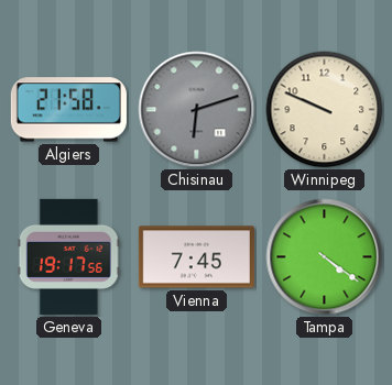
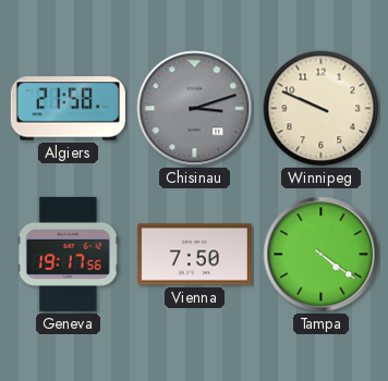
Chisinau: 6:12 -> 3:12
Vienna: 7:45 -> 7:50
